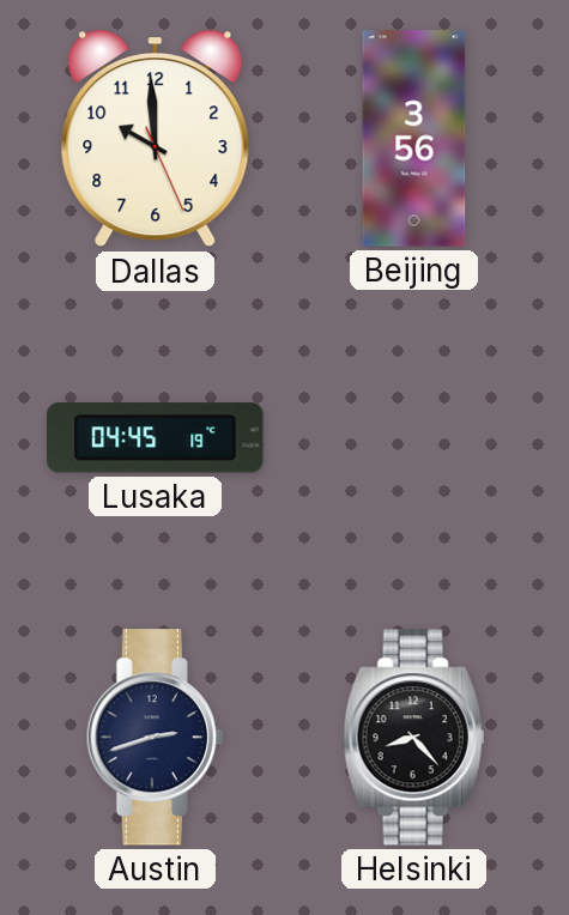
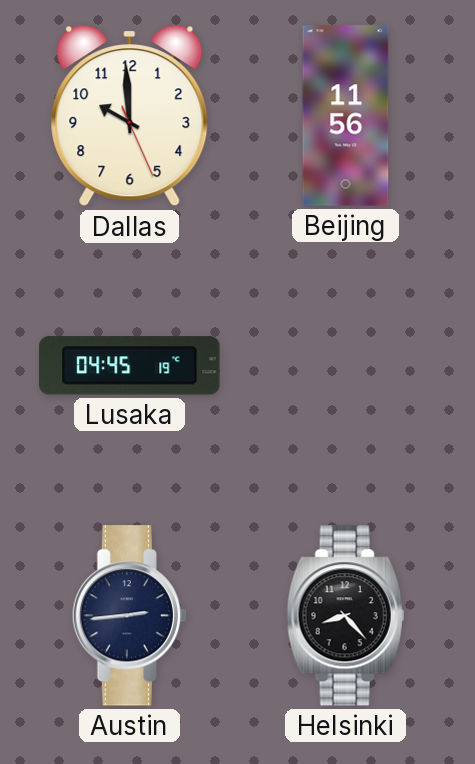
Beijing: 3:56 -> 11:56
Austin: 2:42 -> 2:44
